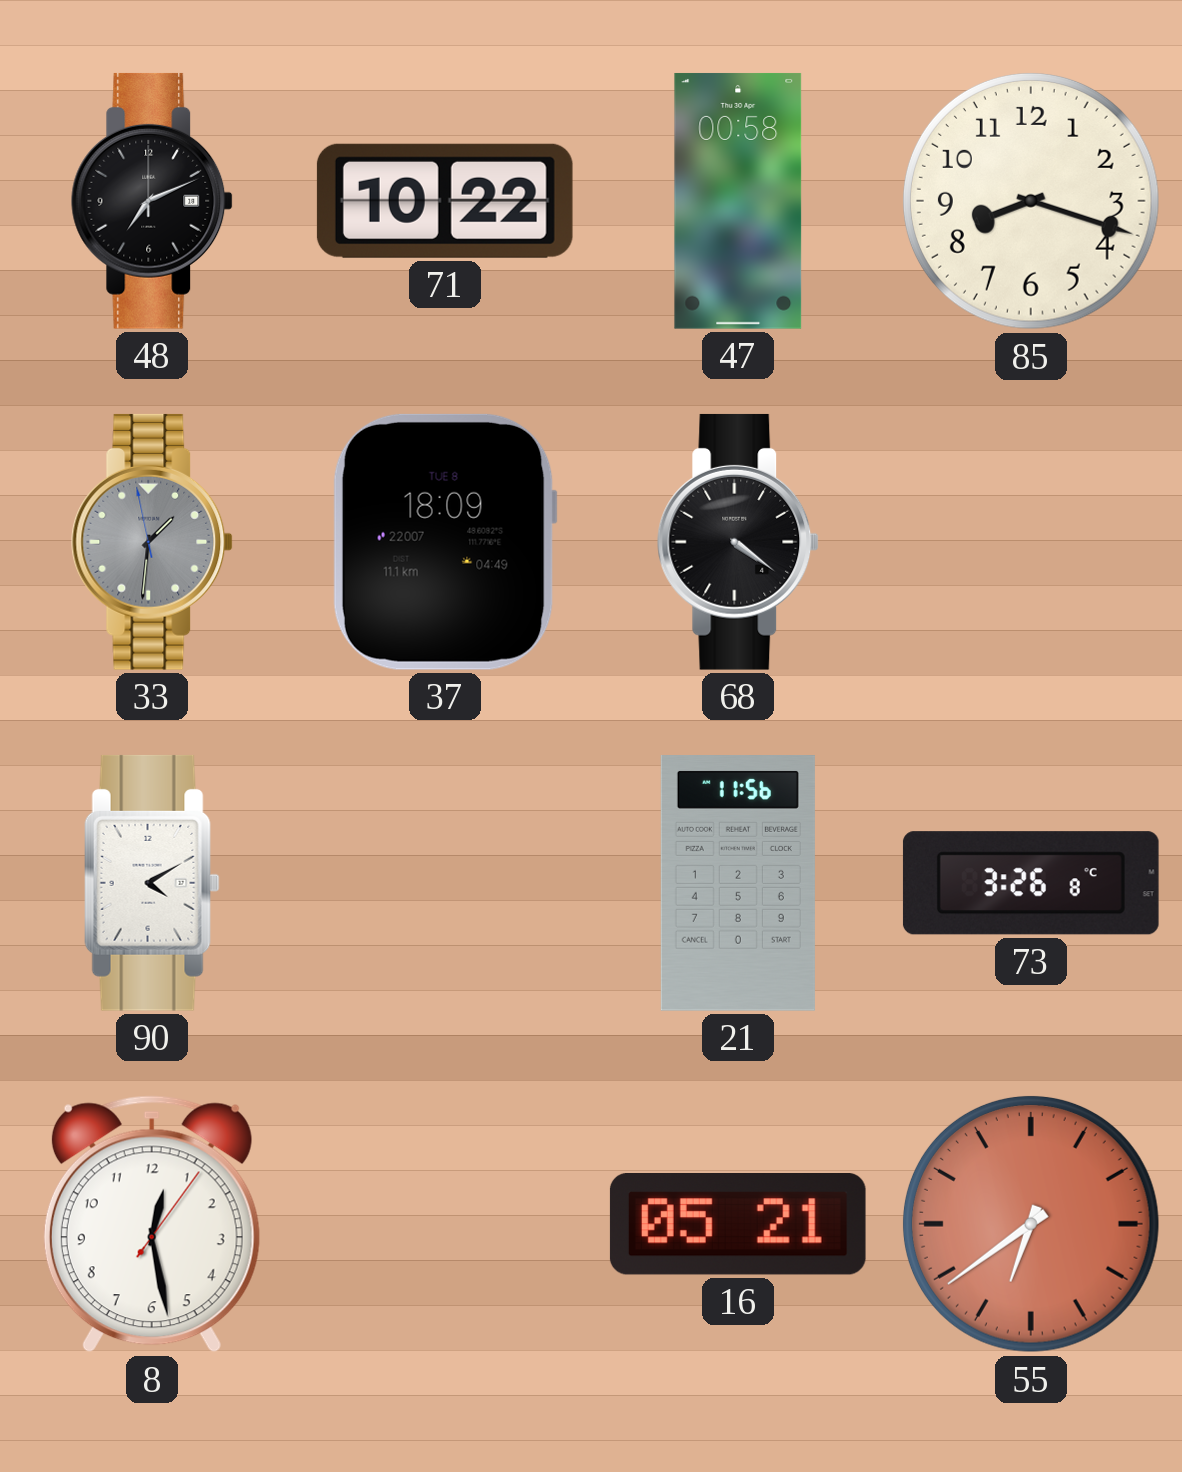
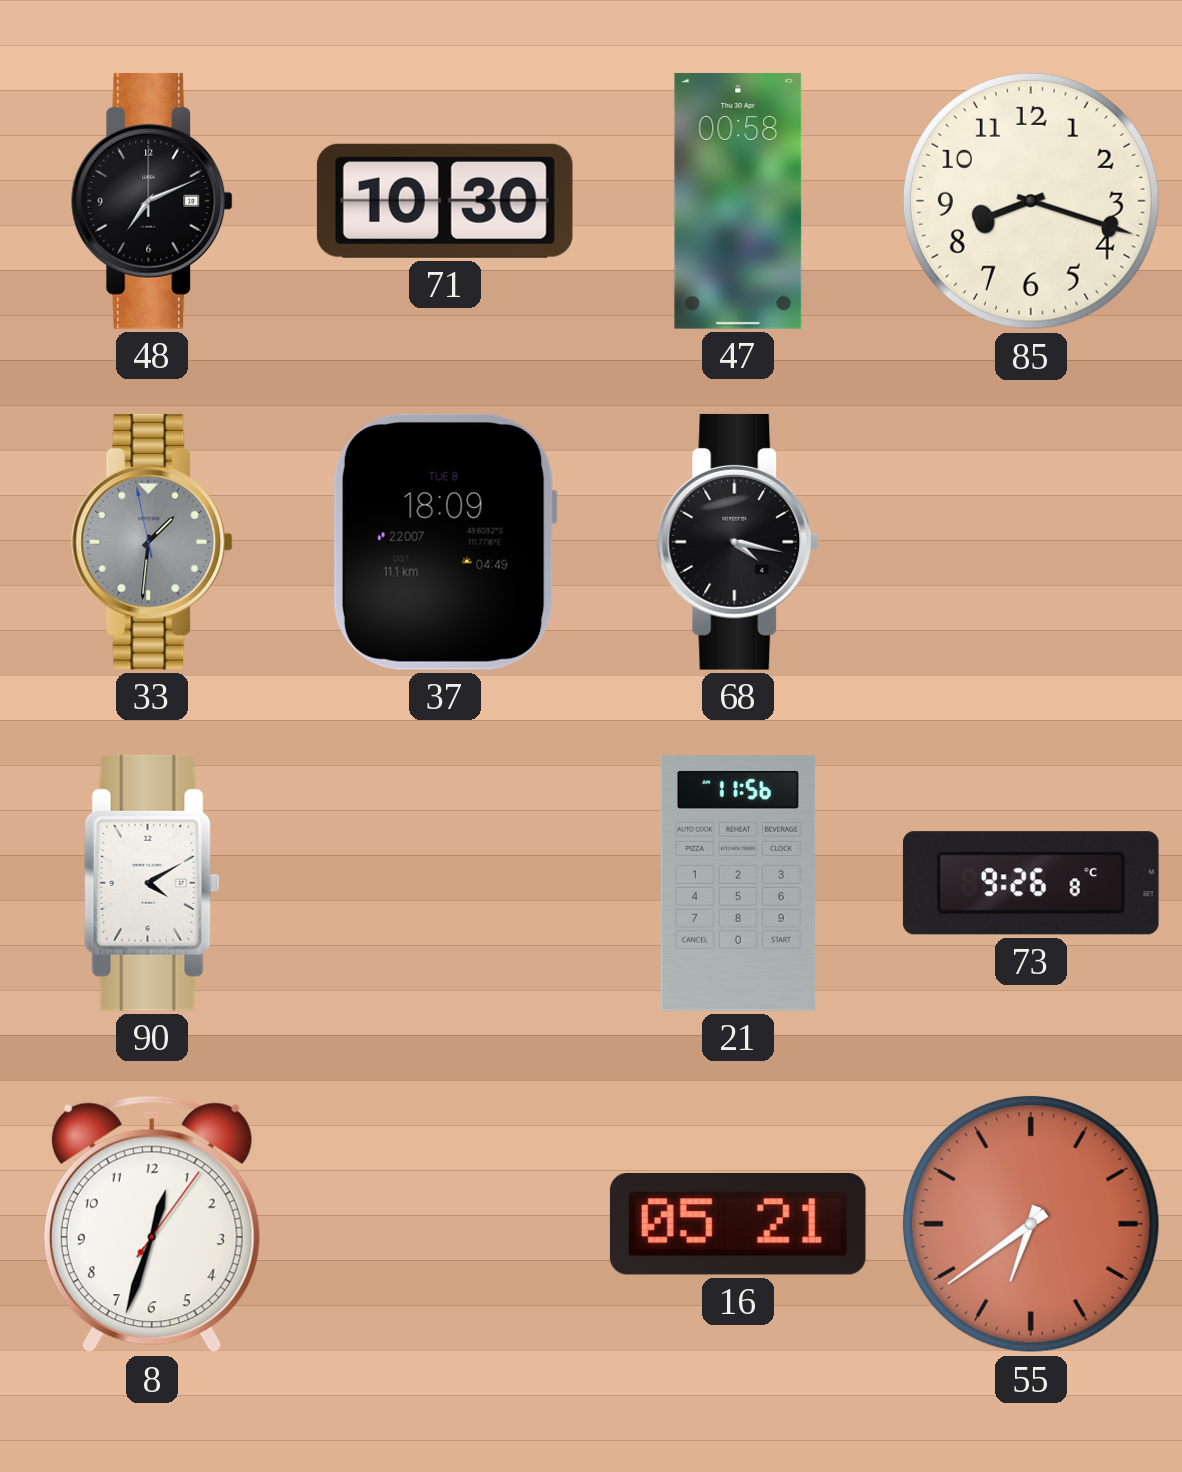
71: 10:22 -> 10:30
68: 4:21 -> 4:17
73: 3:26 -> 9:26
8: 12:28 -> 12:33
